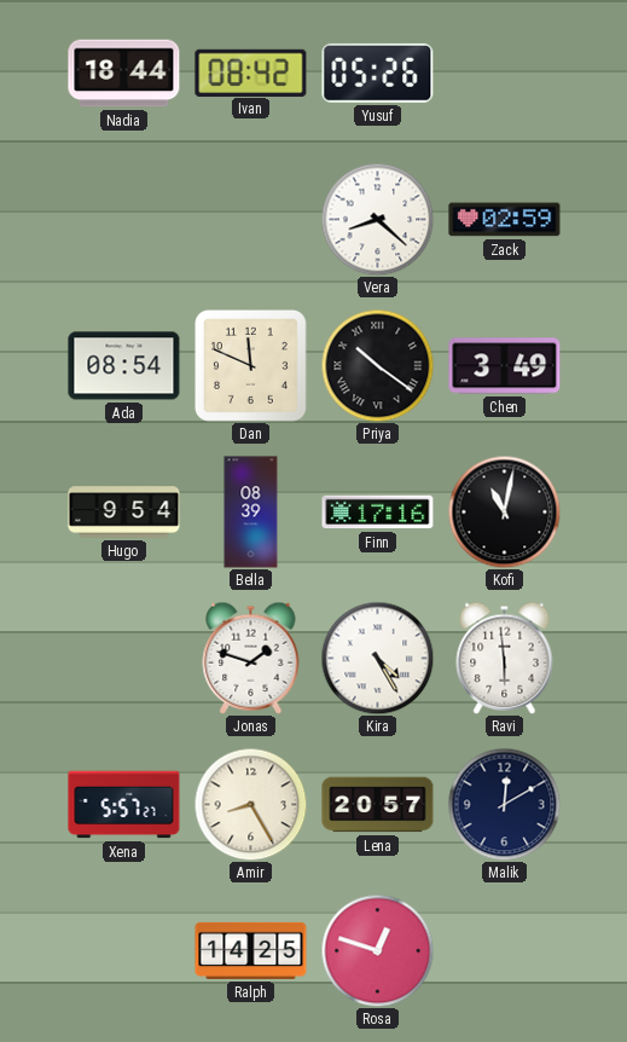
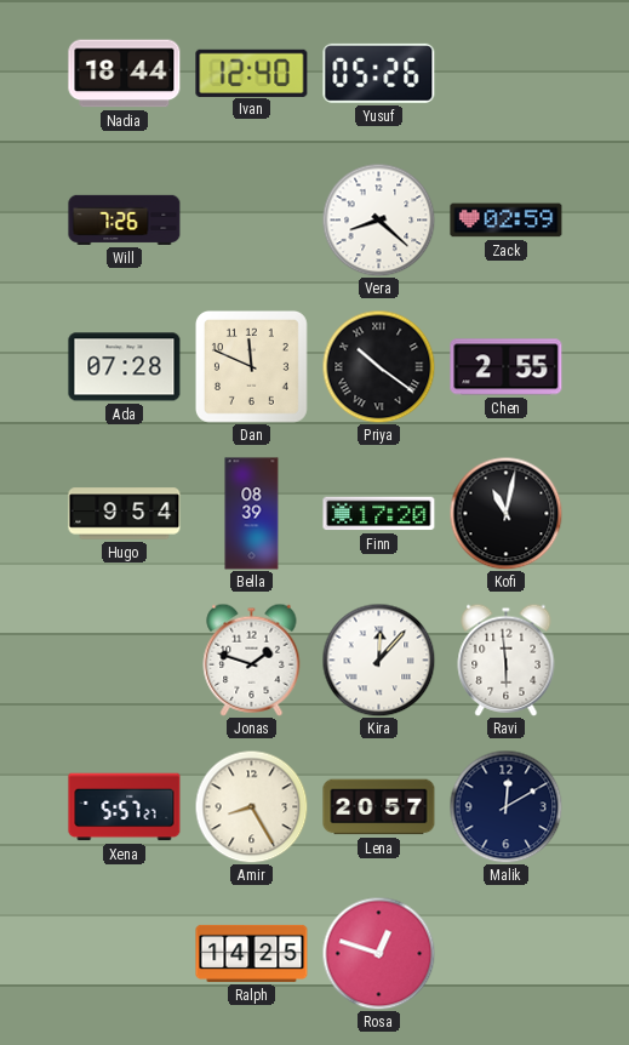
Ivan: 08:42 -> 12:40
Will: none -> 7:26
Ada: 08:54 -> 07:28
Chen: 3:49 -> 2:55
Finn: 17:16 -> 17:20
Kira: 4:25 -> 12:07
